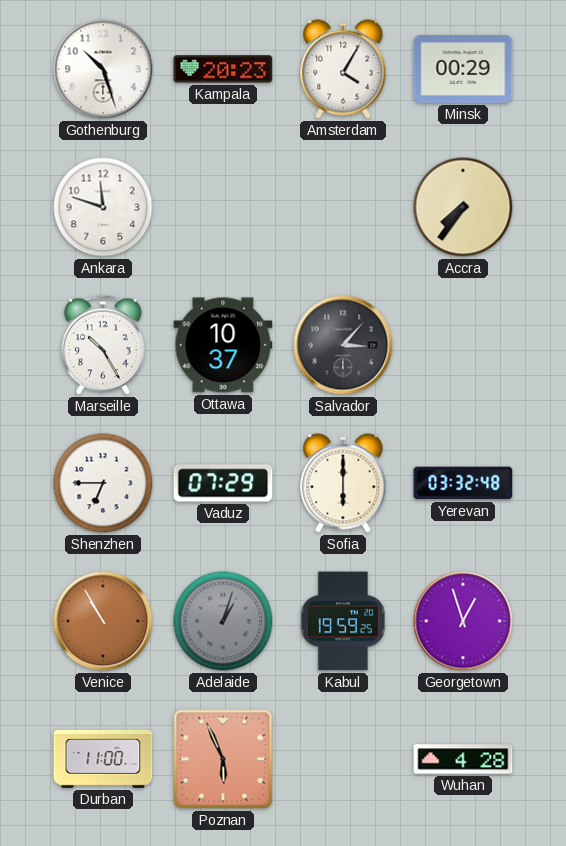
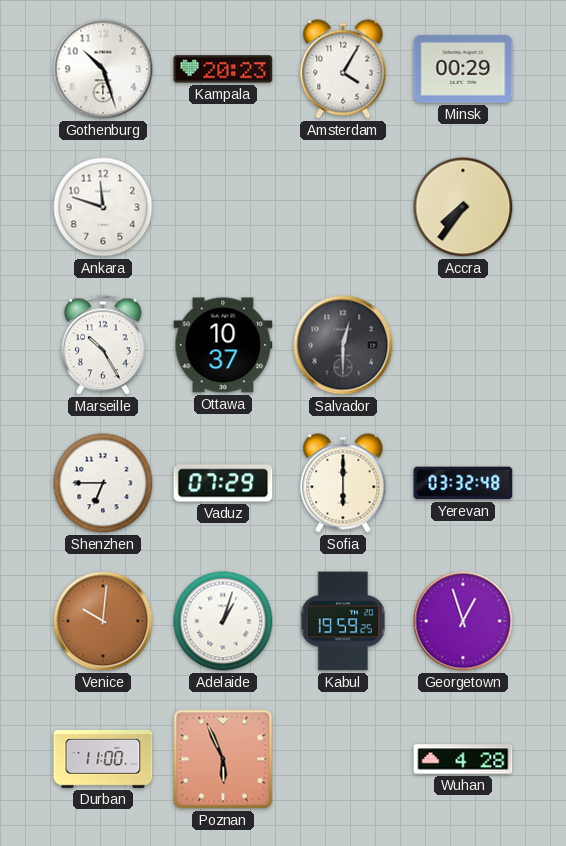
Salvador: 3:07 -> 12:30
Venice: 10:55 -> 10:01
Adelaide dial: grey -> white
